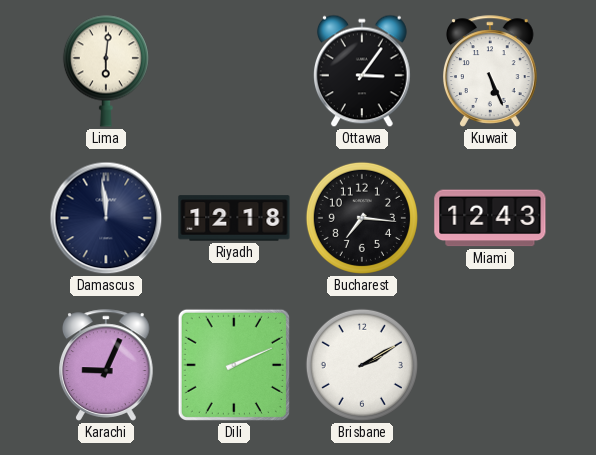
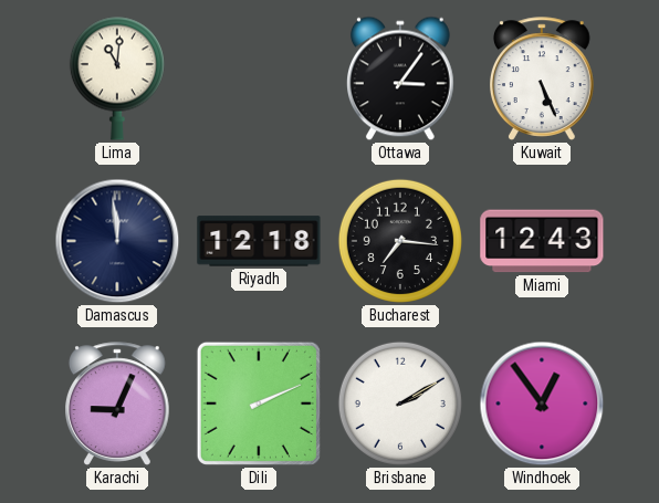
Lima: 6:01 -> 11:01
Windhoek: none -> 12:54
